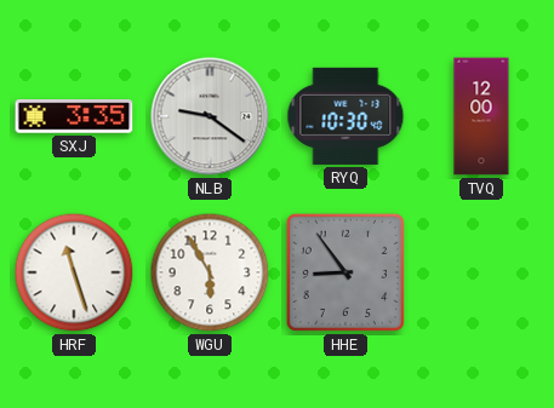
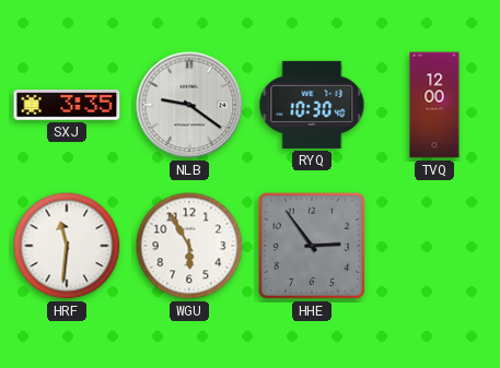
HRF: 11:27 -> 11:31
HHE: 8:54 -> 2:54
